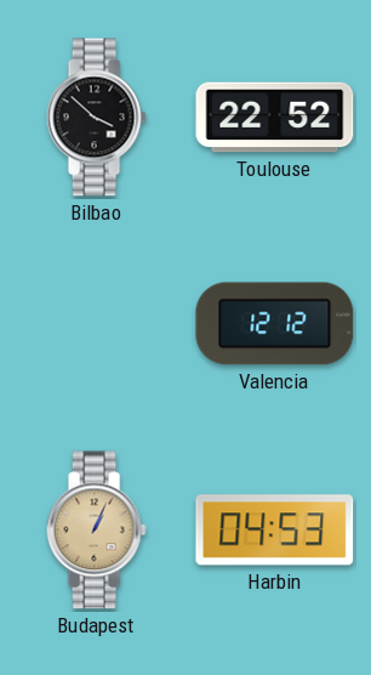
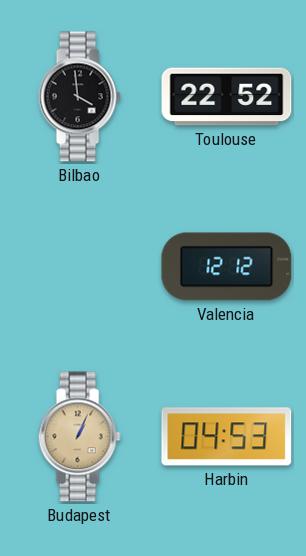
Bilbao: 3:52 -> 3:59
